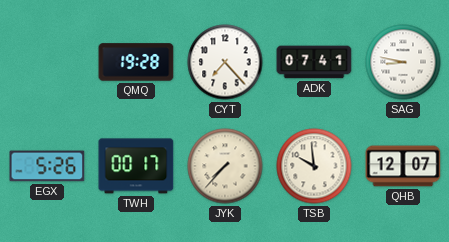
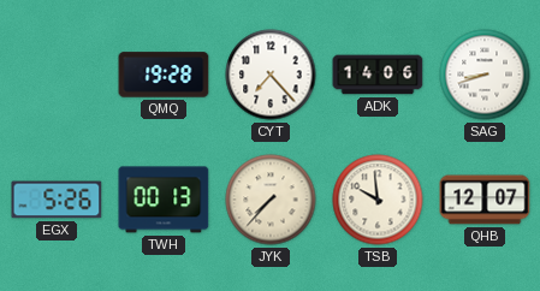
ADK: 07:41 -> 14:06
SAG: 8:47 -> 8:42
TWH: 00:17 -> 00:13
